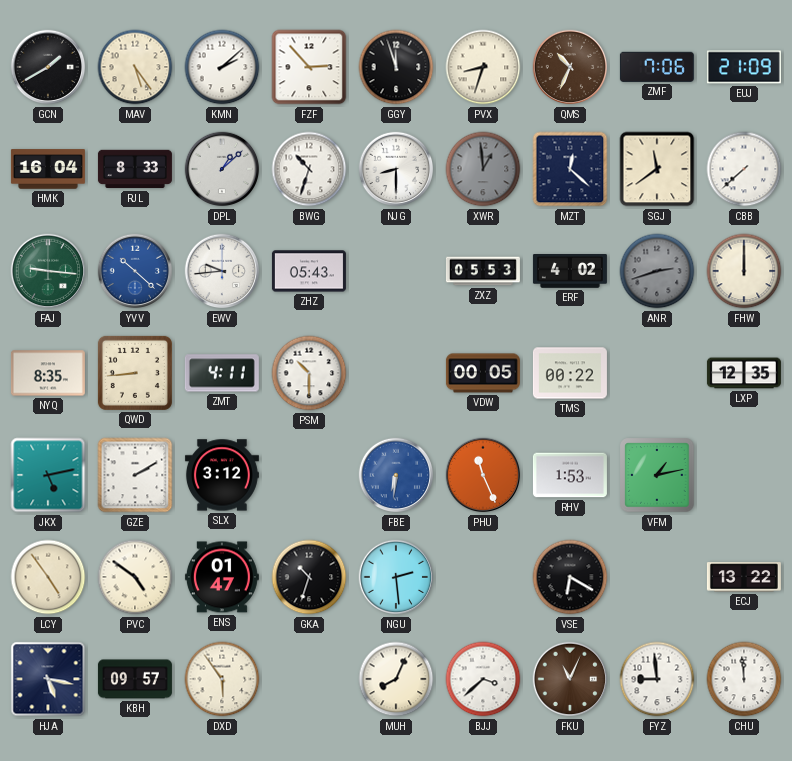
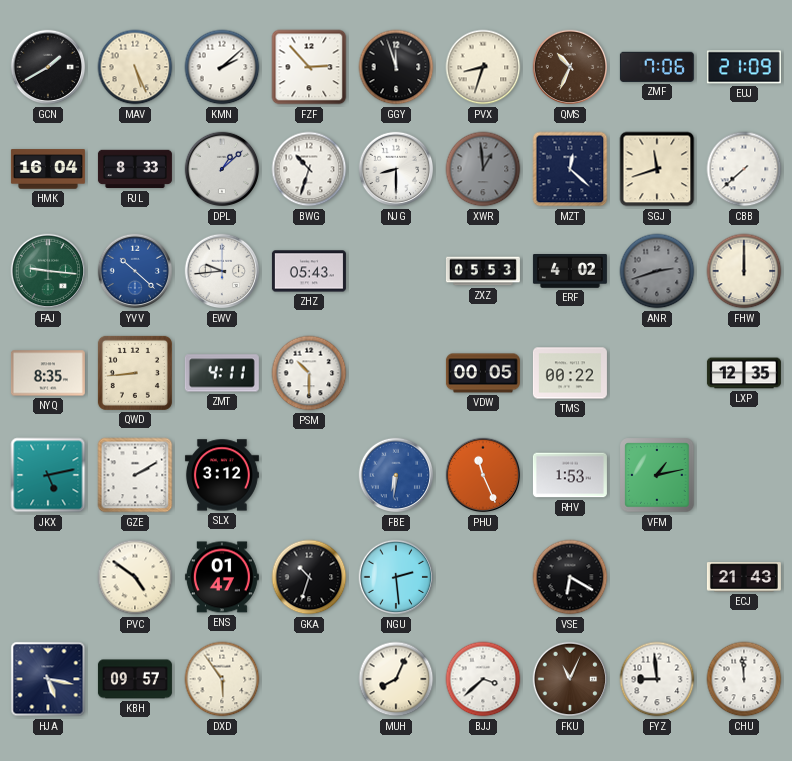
MAV: 5:24 -> 5:26
SGJ: 11:39 -> 11:42
LCY: 4:54 -> none
ECJ: 13:22 -> 21:43
